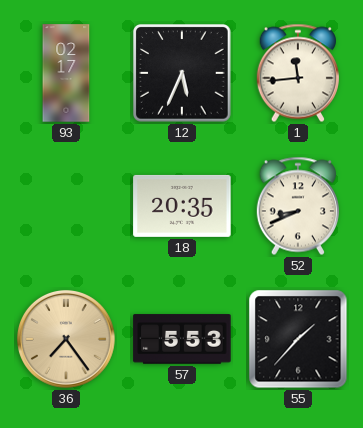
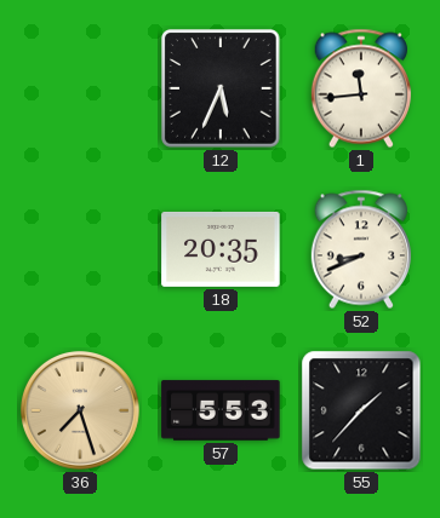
93: 02:17 -> none
36: 7:24 -> 7:27
